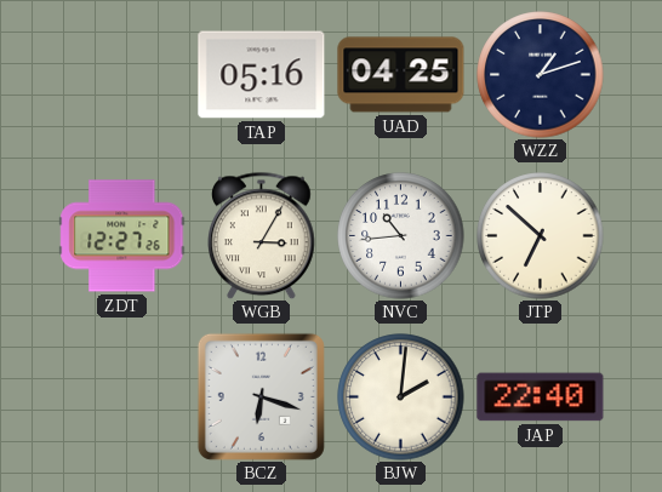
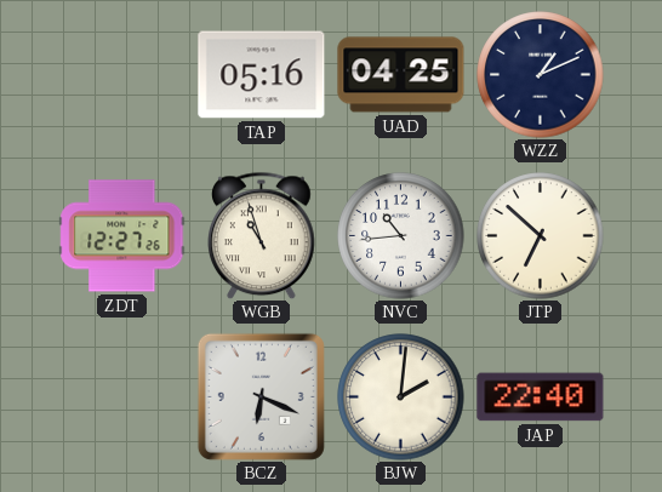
WZZ: 1:12 -> 1:11
WGB: 3:05 -> 10:57
BCZ: 6:18 -> 6:19
